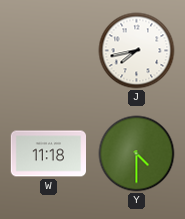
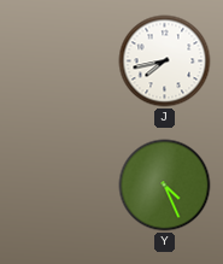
W: 11:18 -> none
Y: 4:30 -> 4:26
